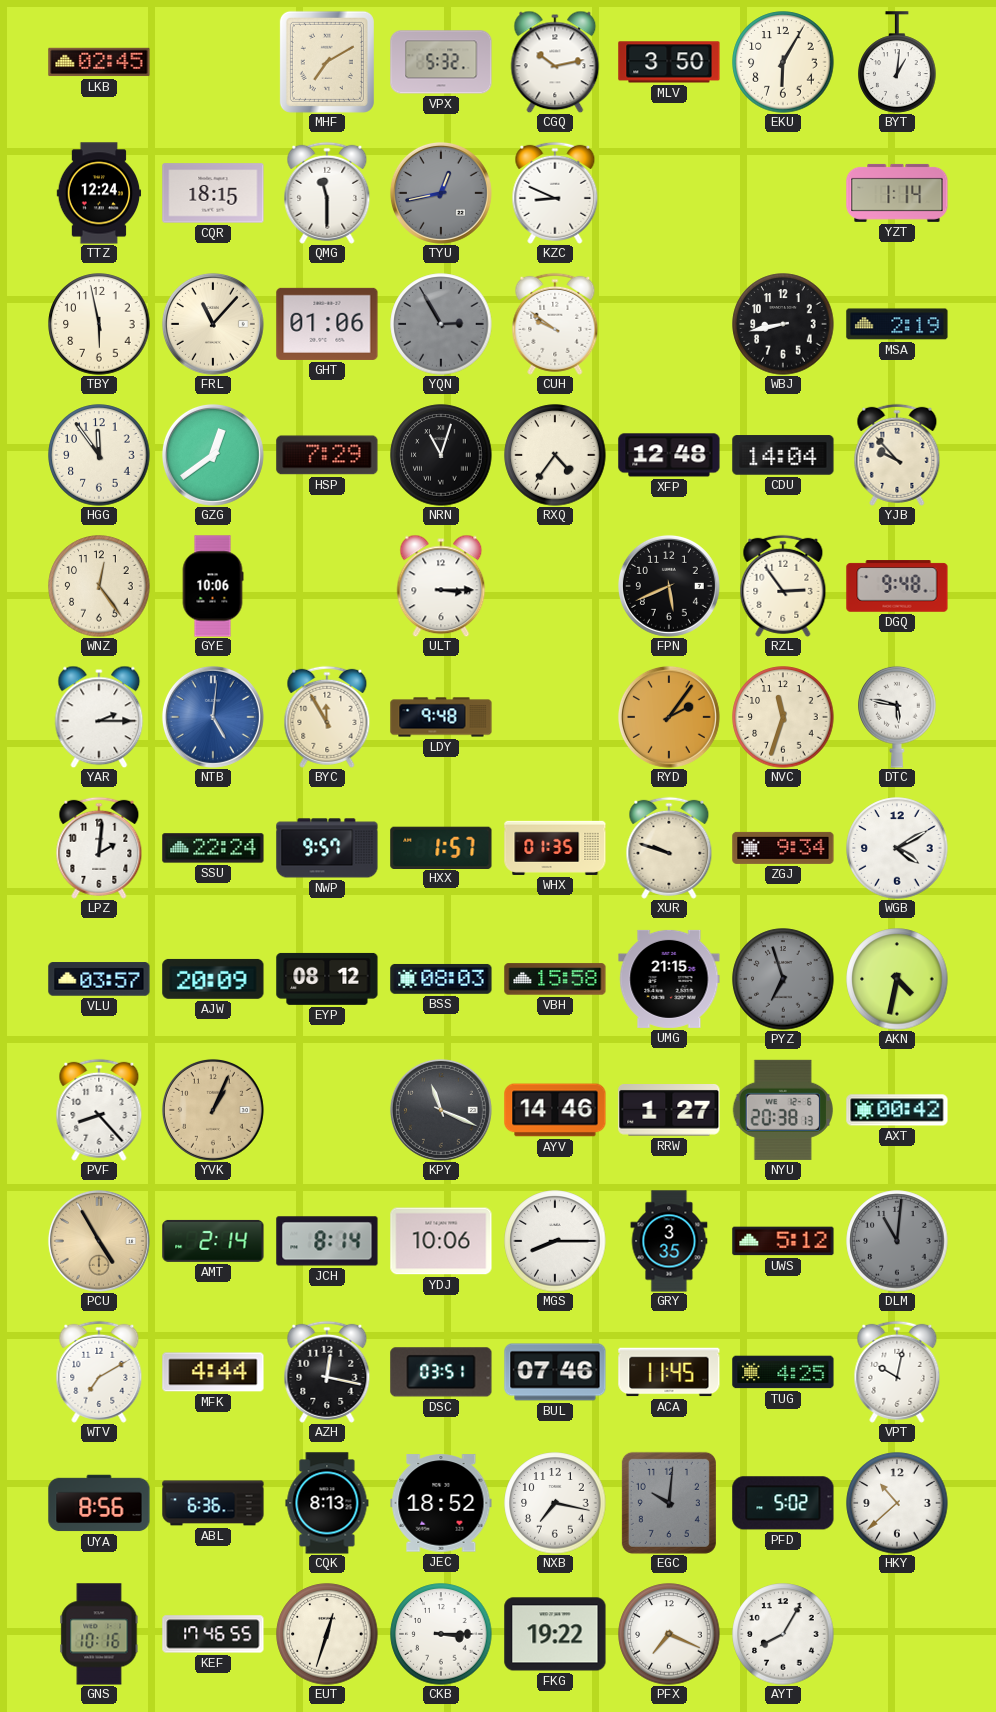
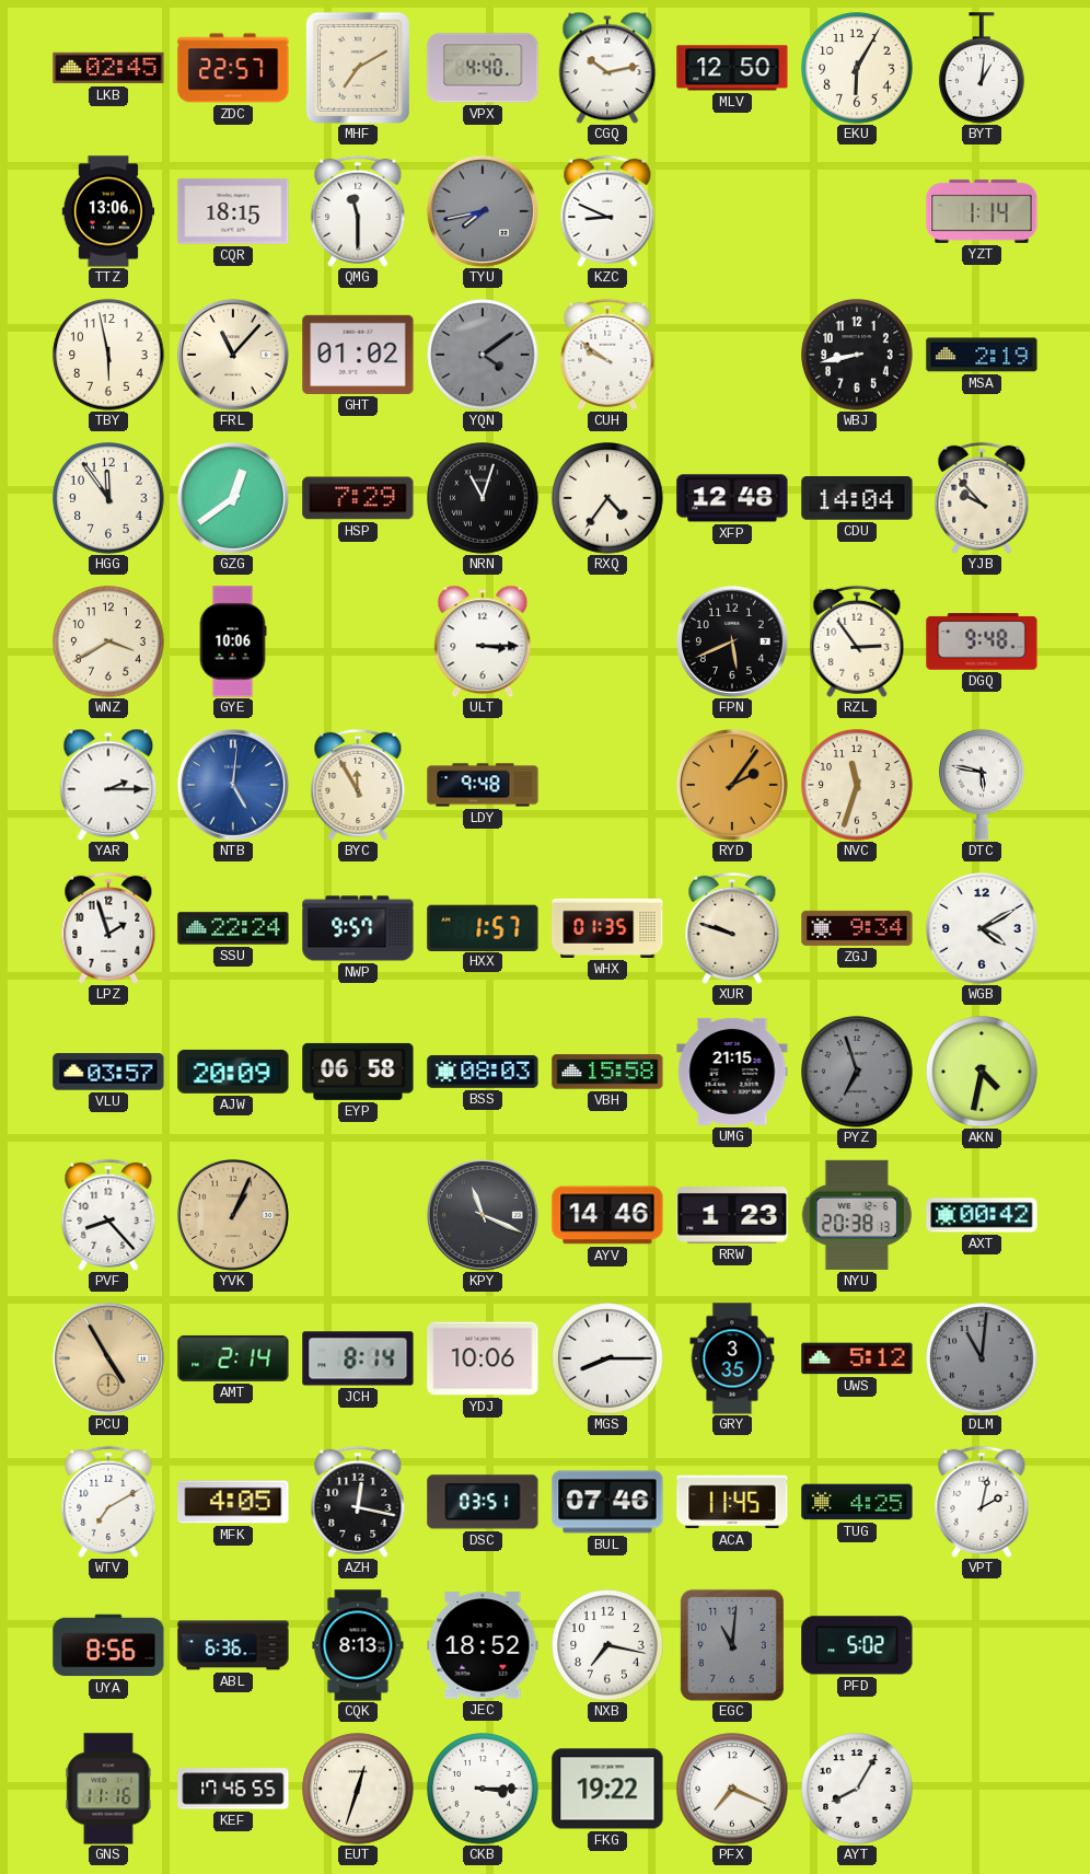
ZDC: none -> 22:57
VPX: 5:32 -> 4:40
MLV: 3:50 -> 12:50
TTZ: 12:24 -> 13:06
TYU: 12:43 -> 7:43
GHT: 01:06 -> 01:02
YQN: 2:55 -> 4:09
WNZ: 12:24 -> 3:40
LPZ: 2:01 -> 1:57
EYP: 08:12 -> 06:58
RRW: 1:27 -> 1:23
MFK: 4:44 -> 4:05
VPT: 10:02 -> 2:02
EGC: 10:01 -> 11:01
HKY: 10:38 -> none
GNS: 10:16 -> 11:16
